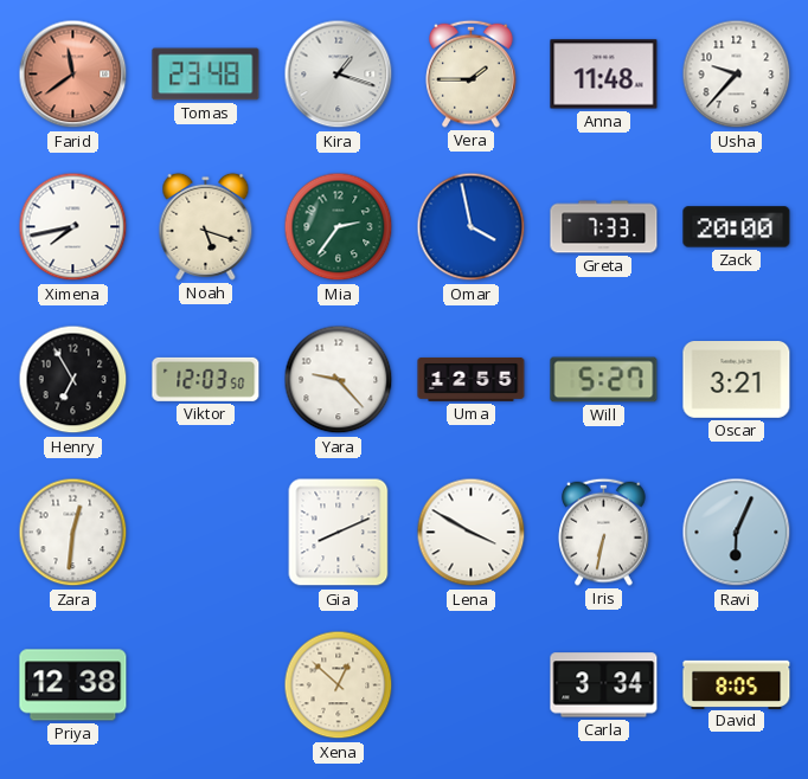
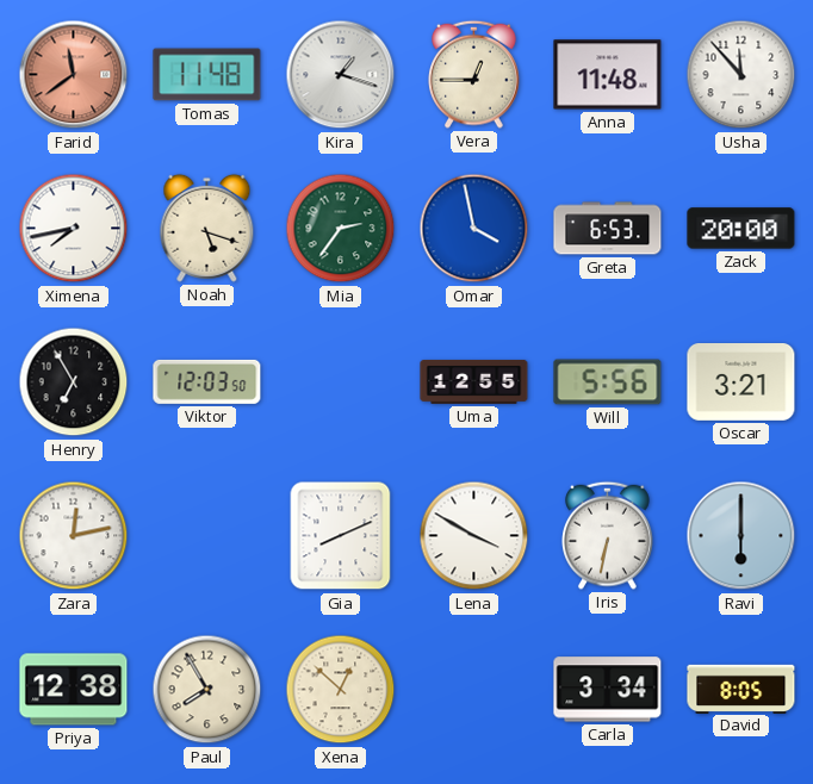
Tomas: 23:48 -> 11:48
Vera: 1:45 -> 12:45
Usha: 9:37 -> 11:53
Greta: 7:33 -> 6:53
Yara: 9:23 -> none
Will: 5:27 -> 5:56
Zara: 12:31 -> 12:13
Ravi: 6:04 -> 6:00
Paul: none -> 7:55
